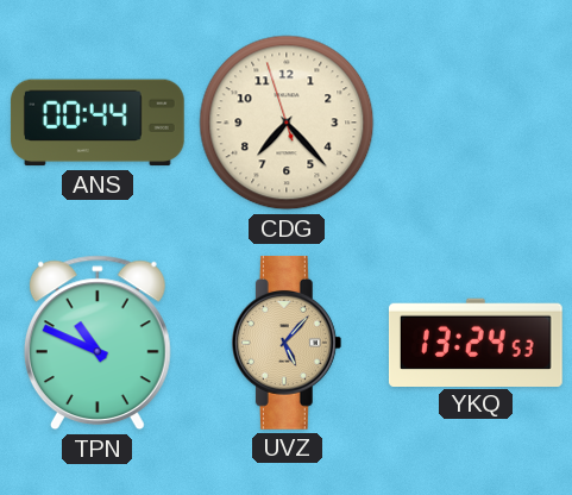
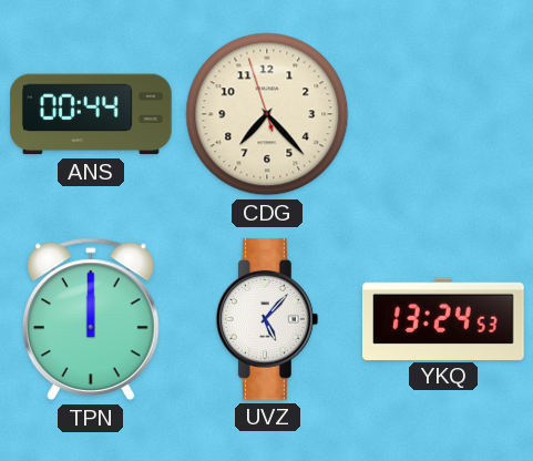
TPN: 10:49 -> 12:00
UVZ dial: champagne -> white
